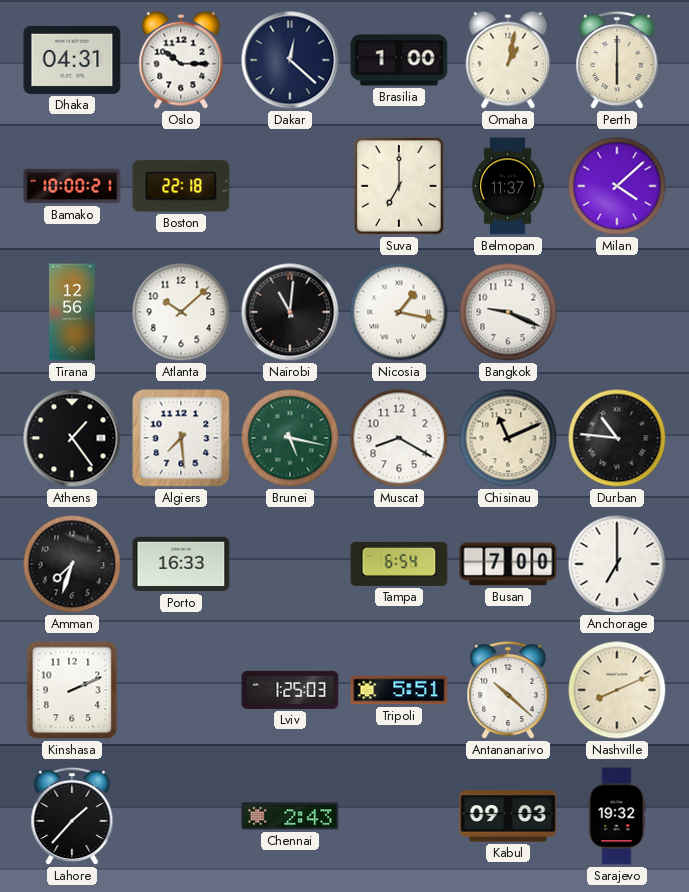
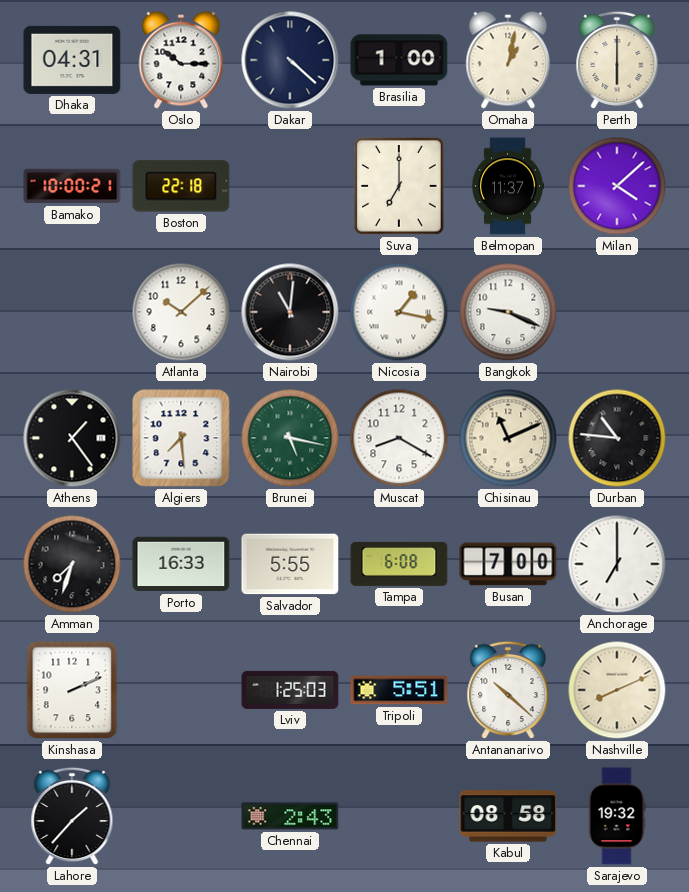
Dakar: 12:22 -> 4:22
Tirana: 12:56 -> none
Salvador: none -> 5:55
Tampa: 6:54 -> 6:08
Kabul: 09:03 -> 08:58
